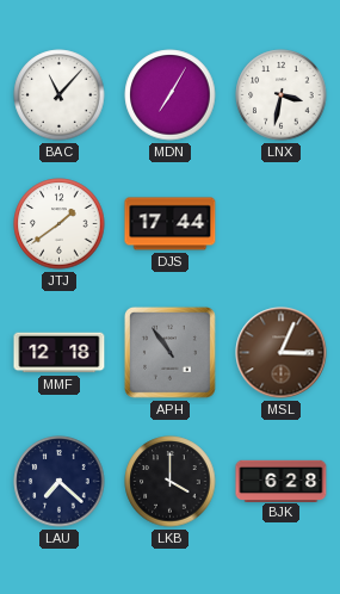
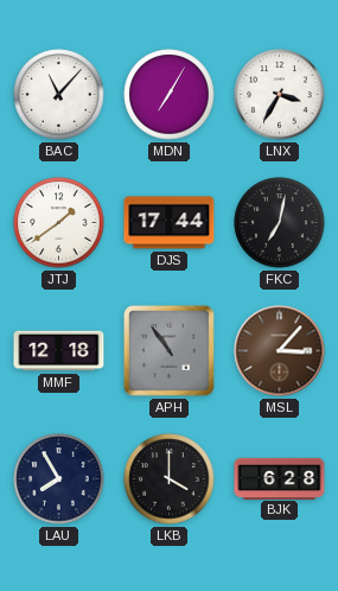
LNX: 3:32 -> 3:35
FKC: none -> 7:02
MSL: 3:04 -> 3:07
LAU: 7:22 -> 7:55
